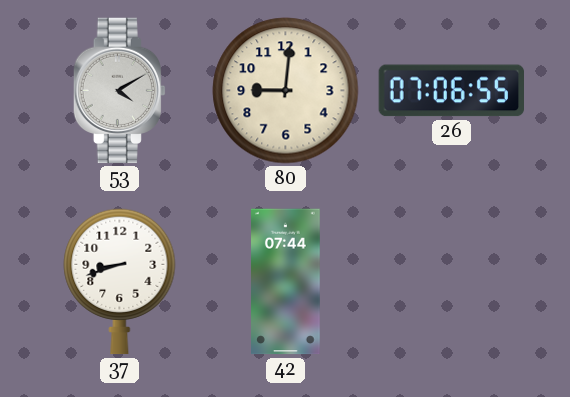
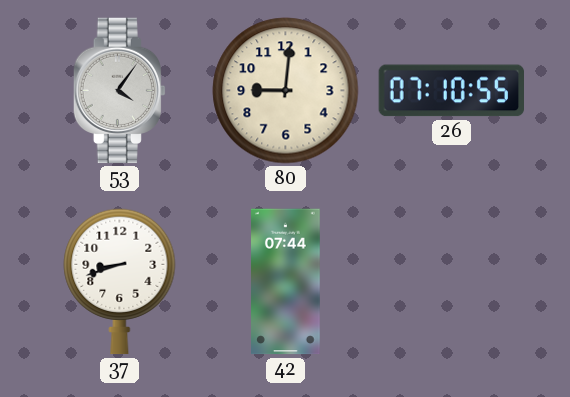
53: 4:10 -> 4:06
26: 07:06 -> 07:10
